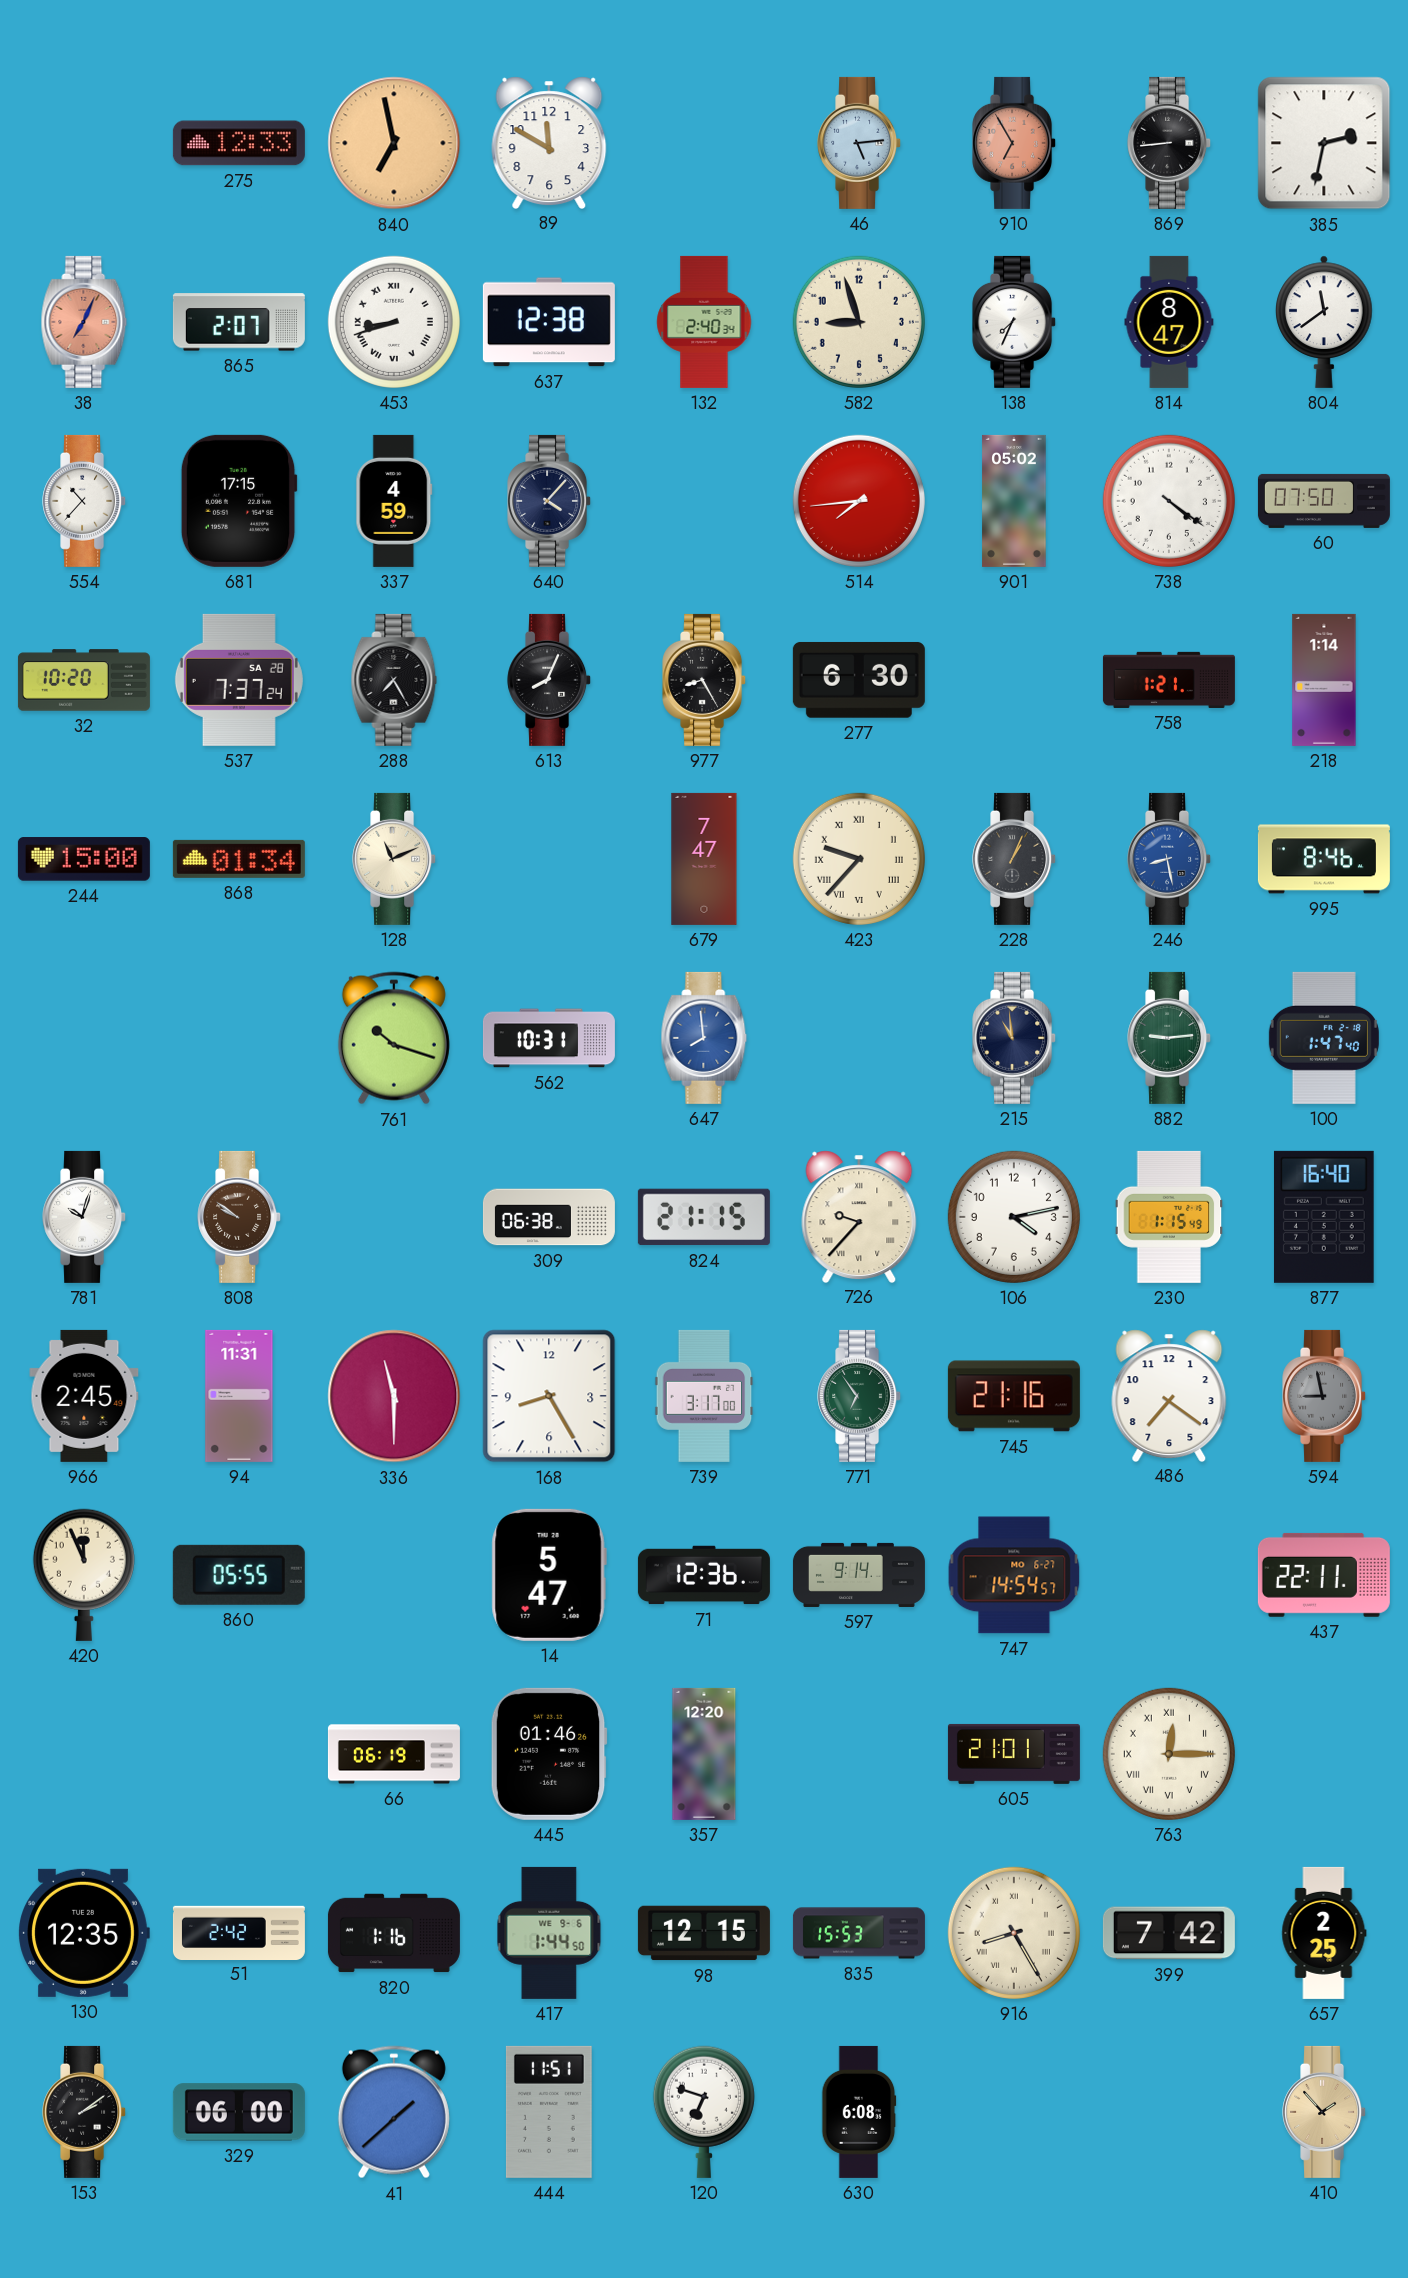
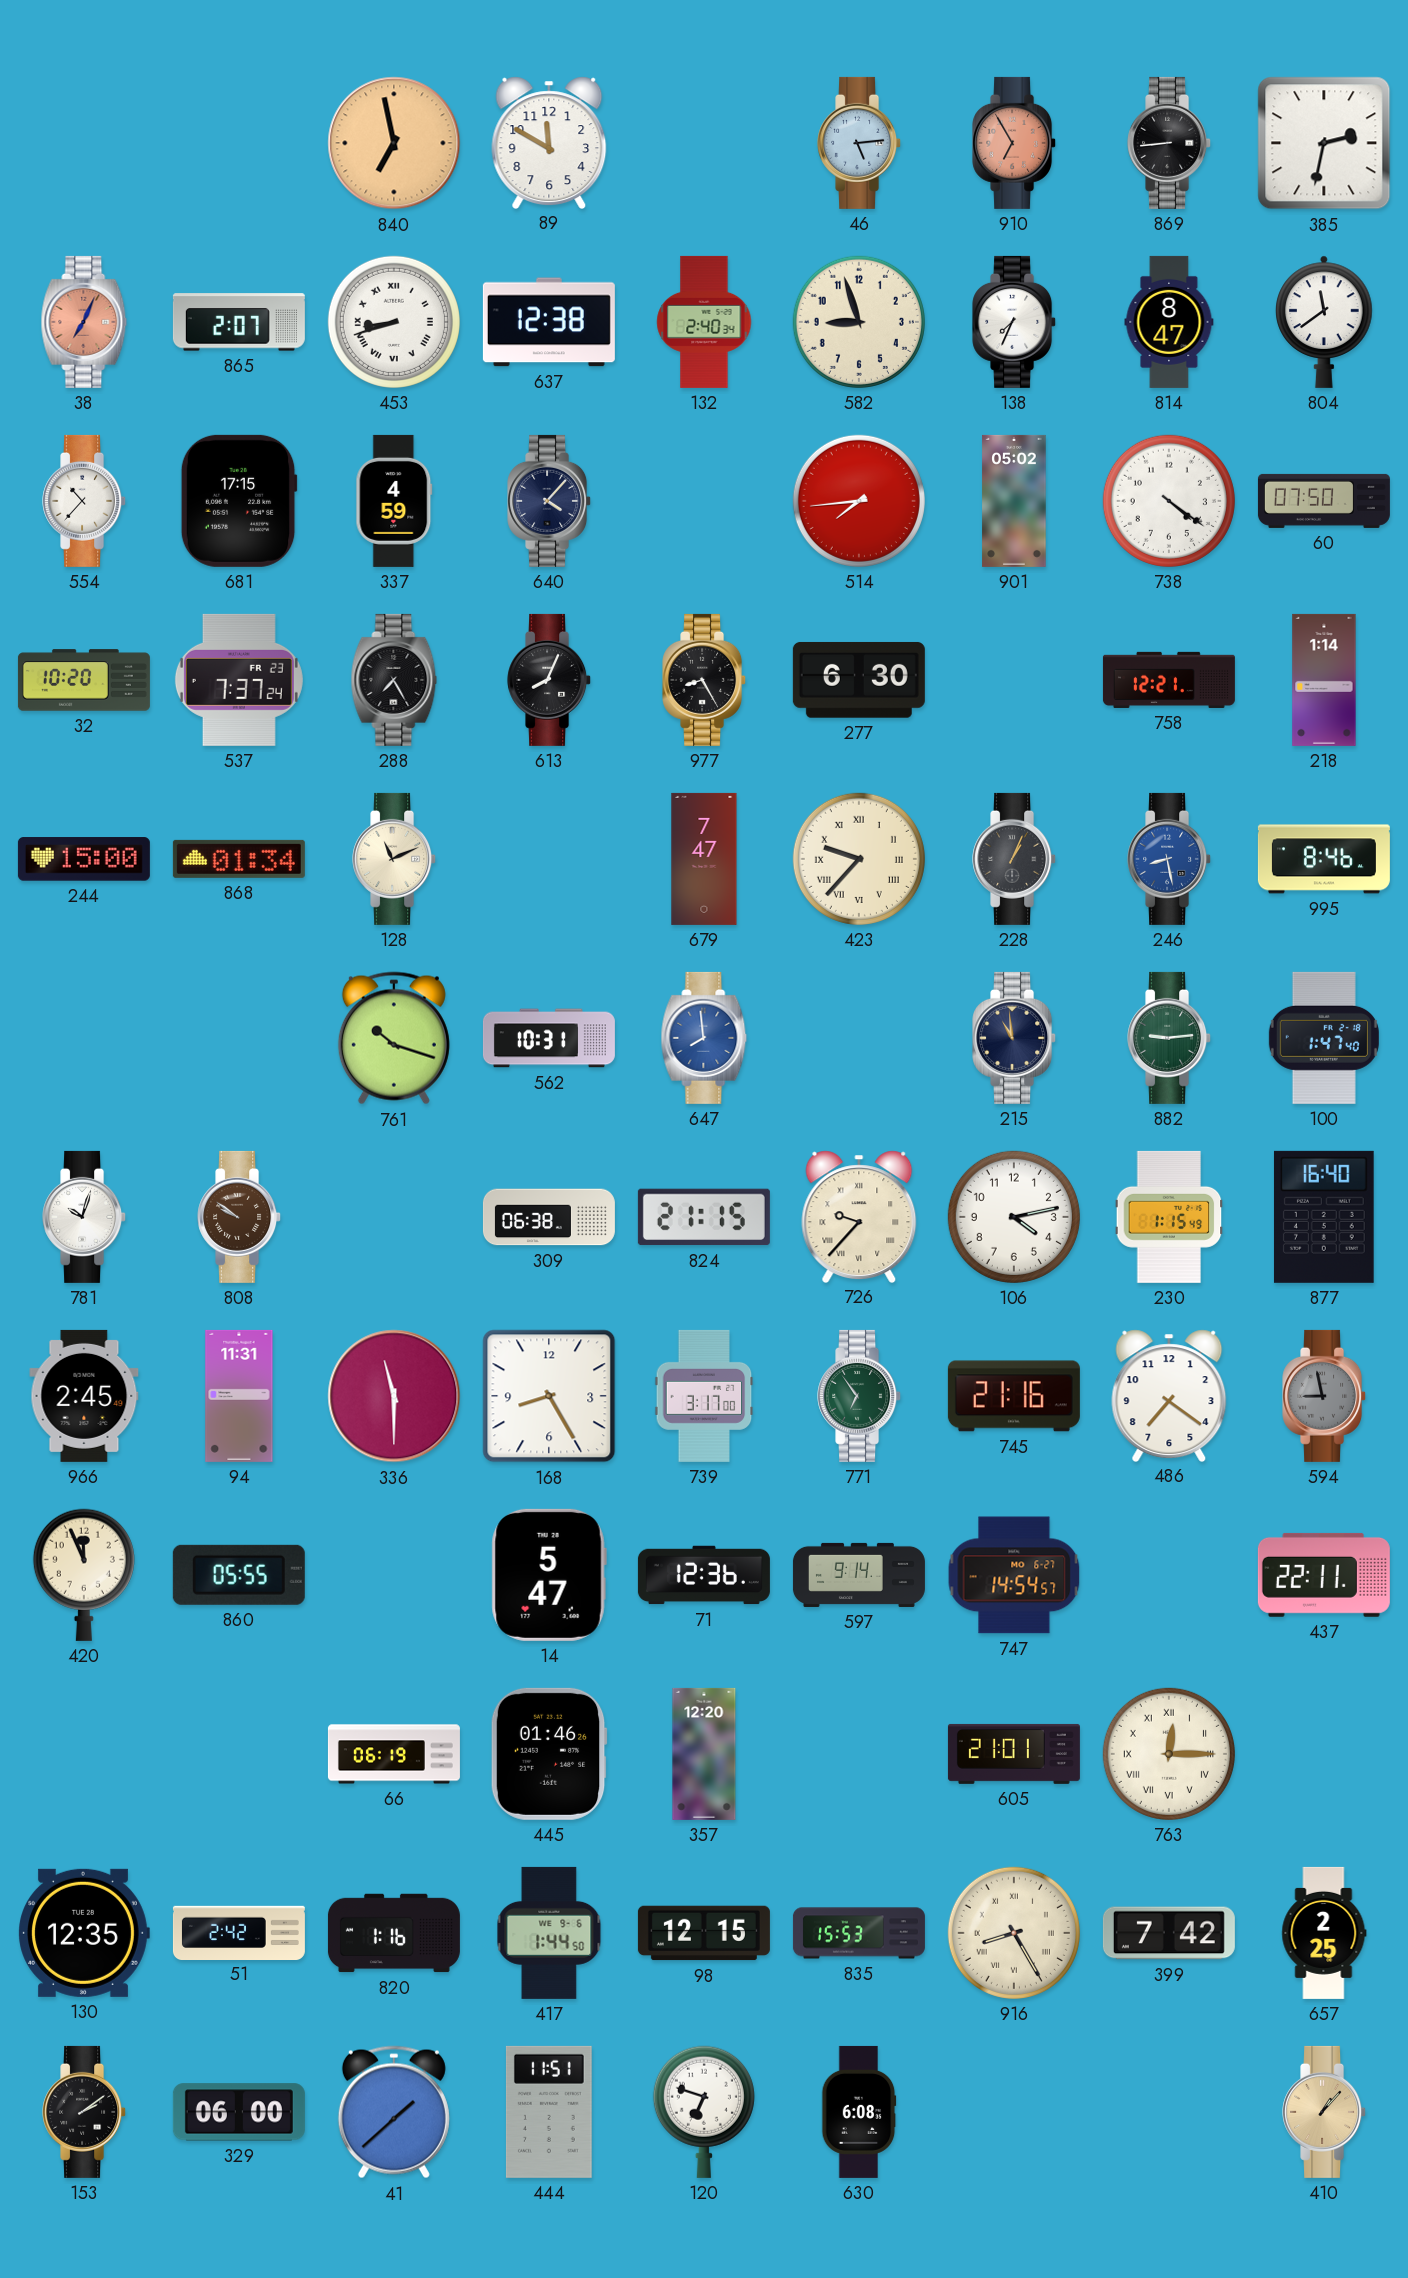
275: 12:33 -> none
537 date: SA 28 -> FR 23
758: 1:21 -> 12:21
410: 1:53 -> 1:07
